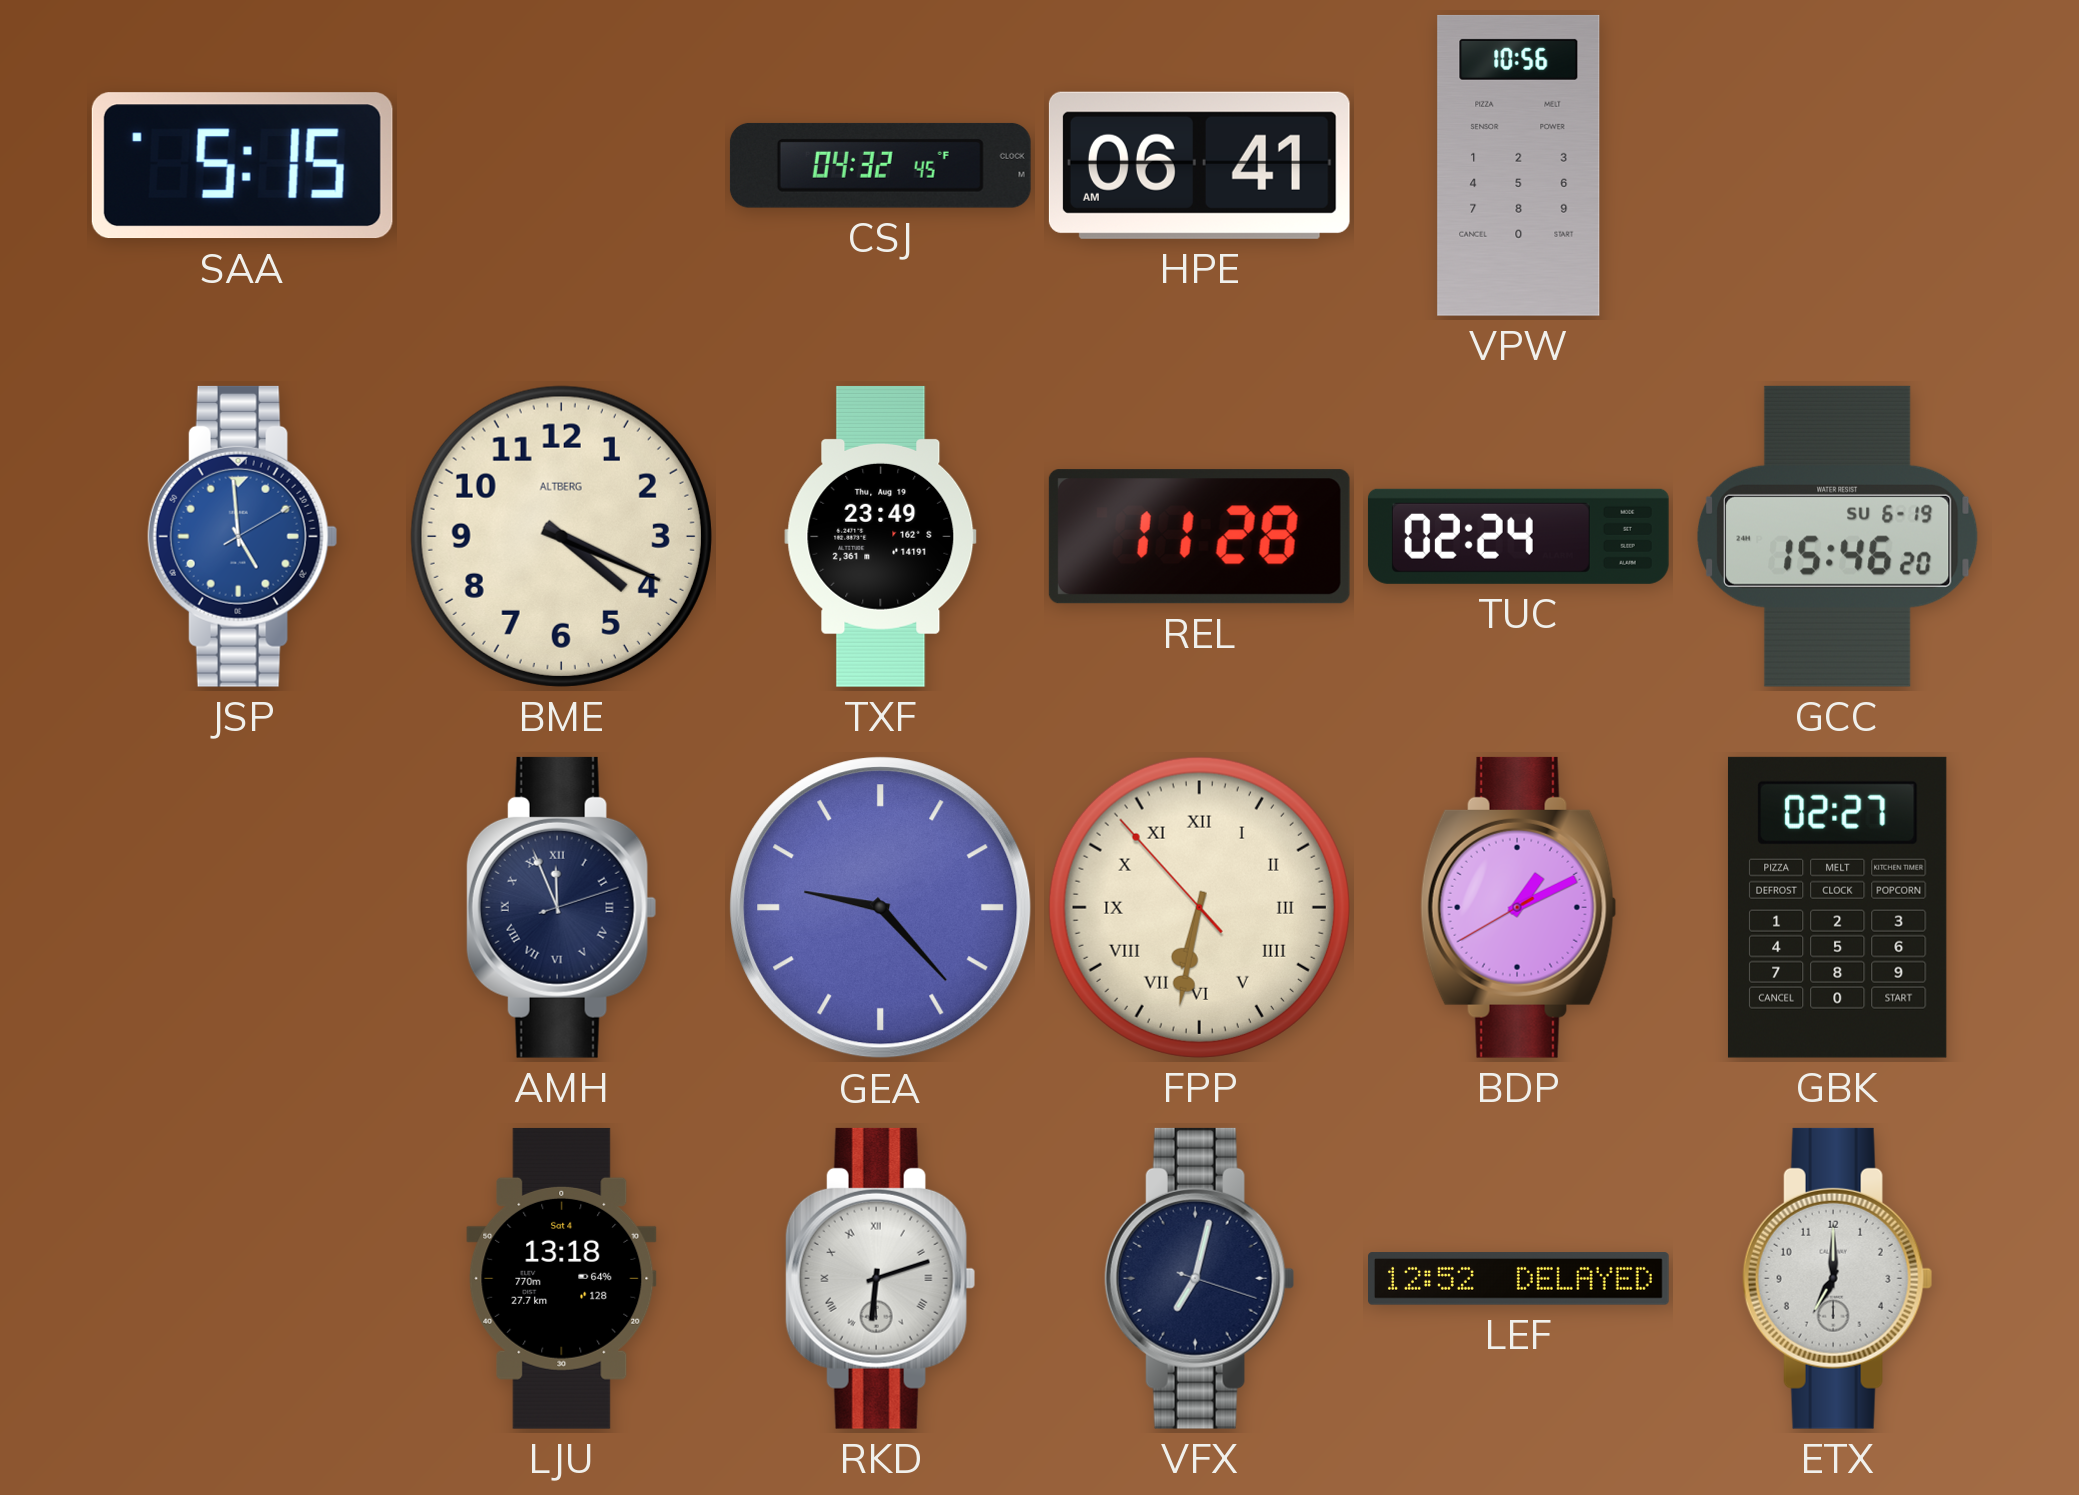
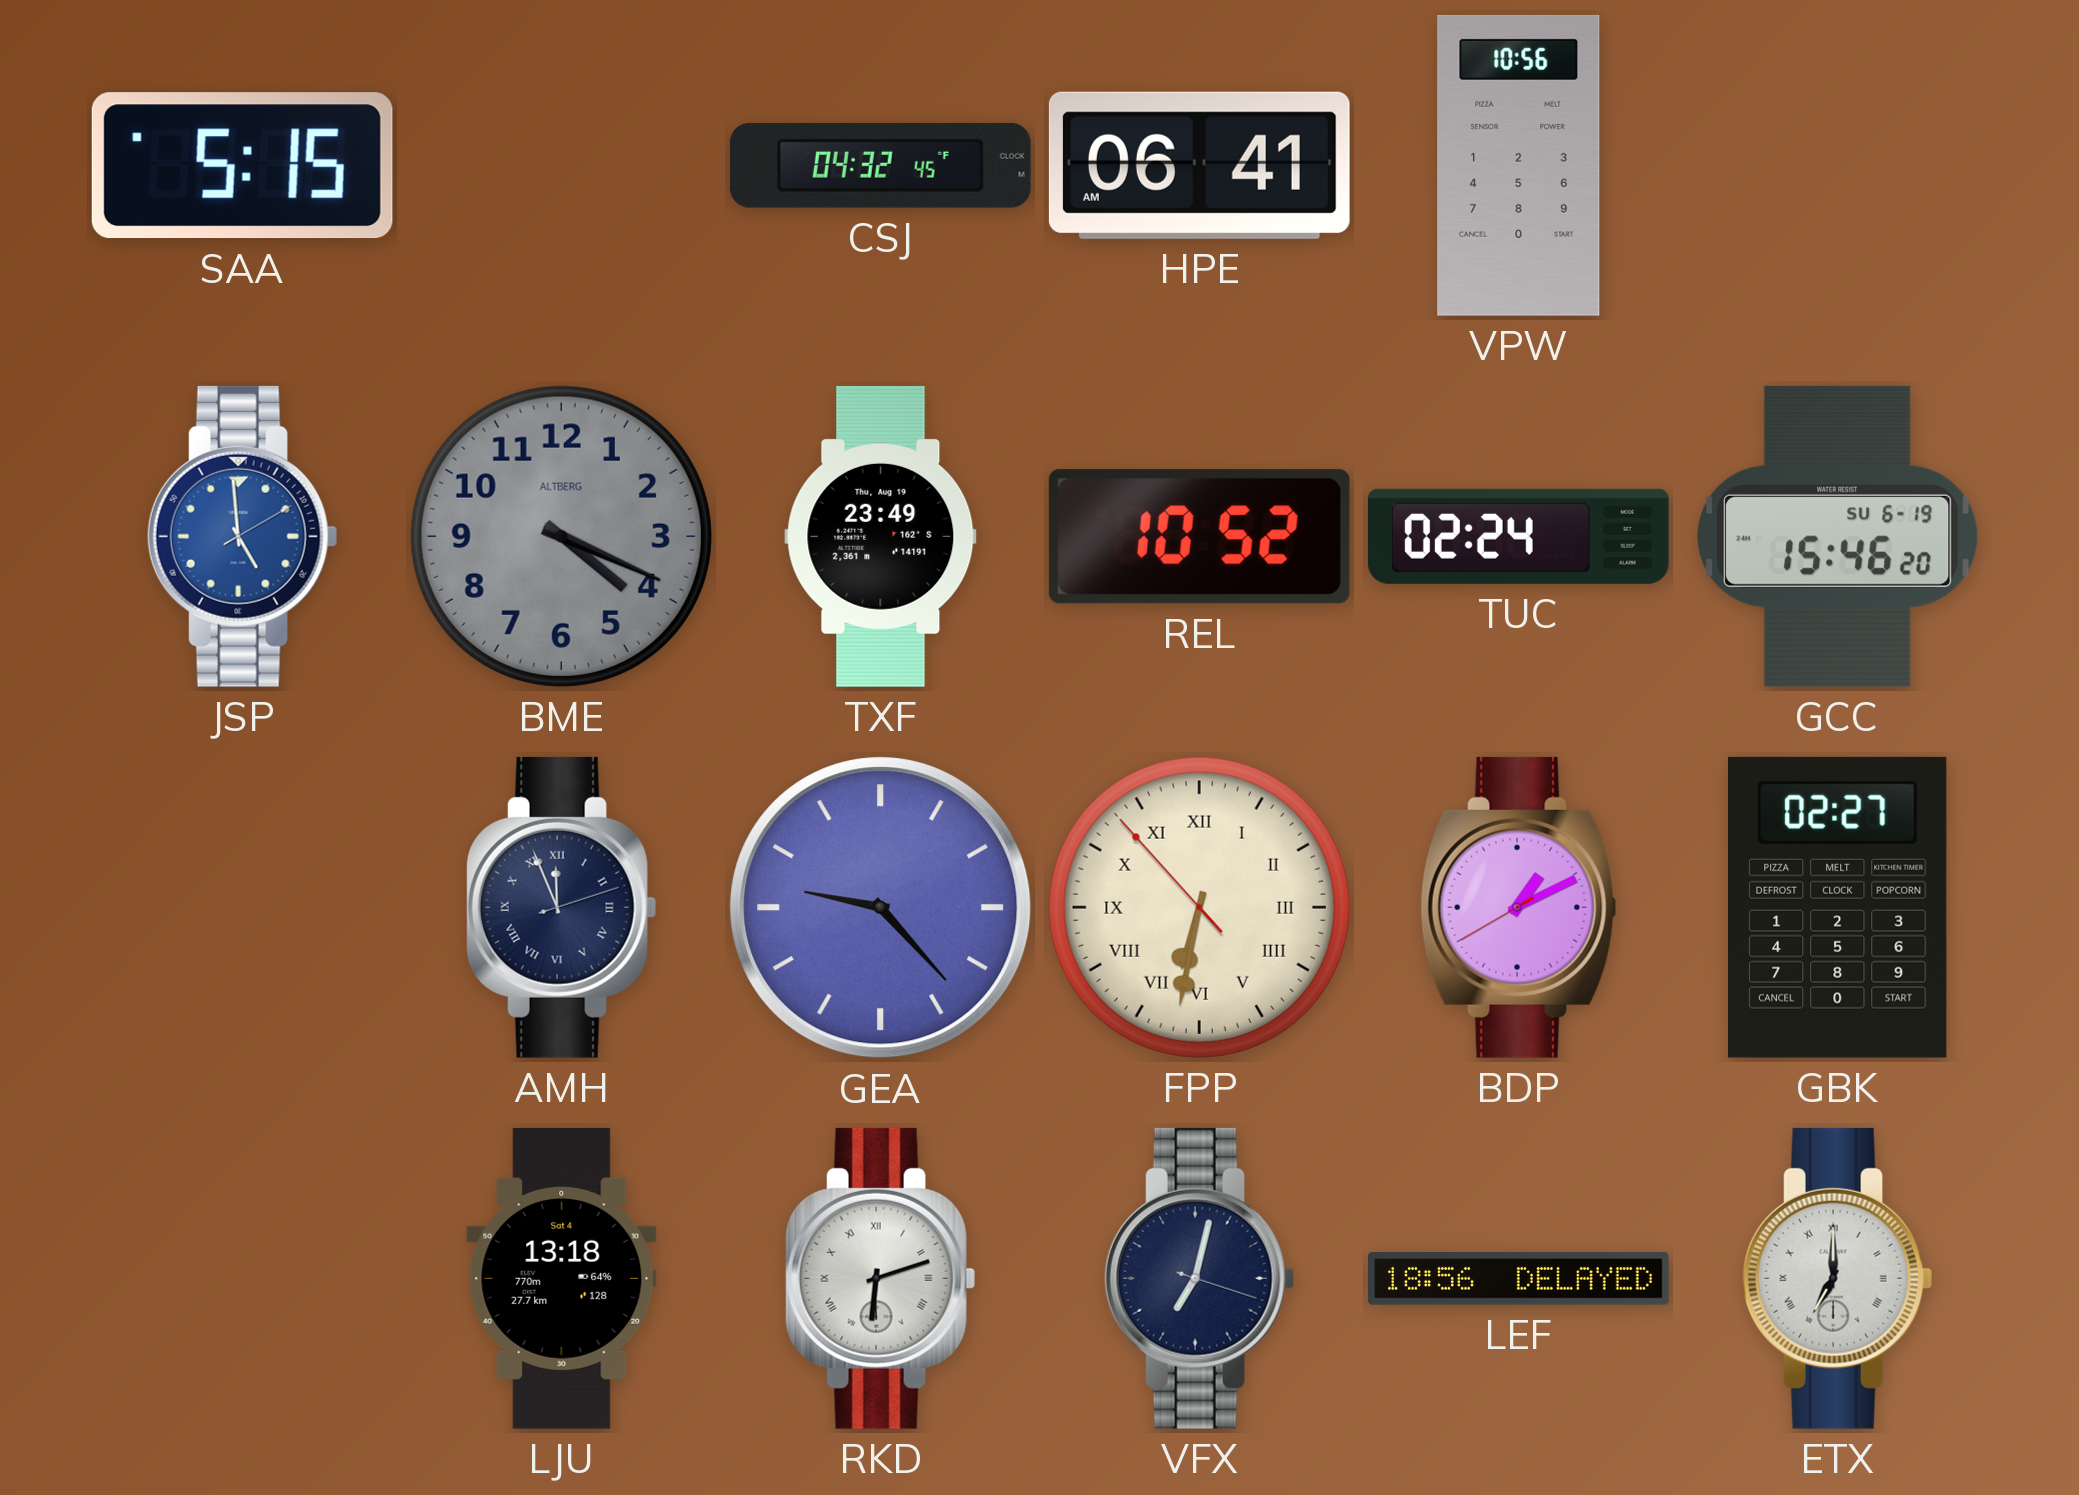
BME dial: cream -> grey
REL: 11:28 -> 10:52
LEF: 12:52 -> 18:56
ETX numerals: Arabic -> Roman
